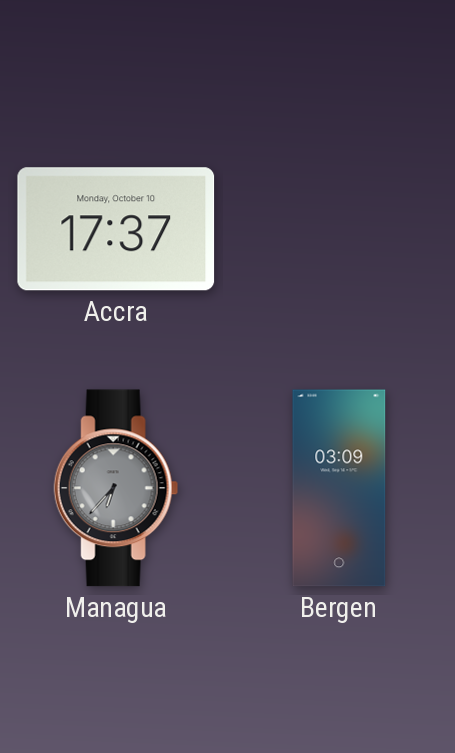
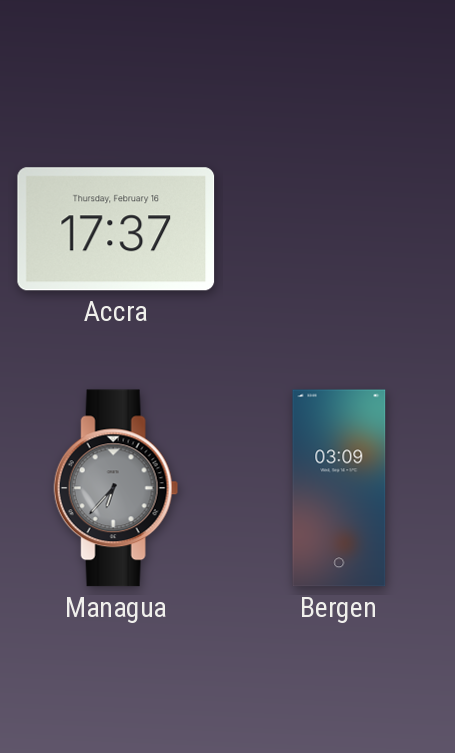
Accra date: Monday, October 10 -> Thursday, February 16
